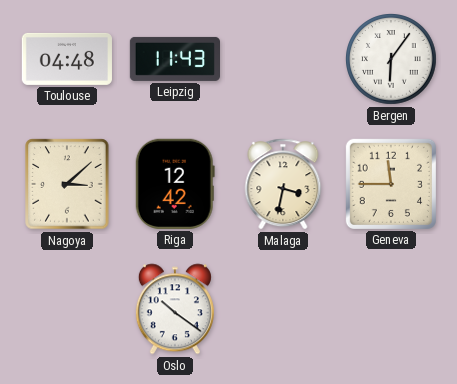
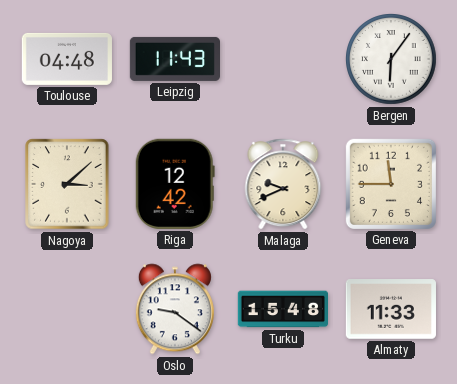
Malaga: 3:32 -> 9:41
Oslo: 10:21 -> 9:21
Turku: none -> 15:48
Almaty: none -> 11:33
